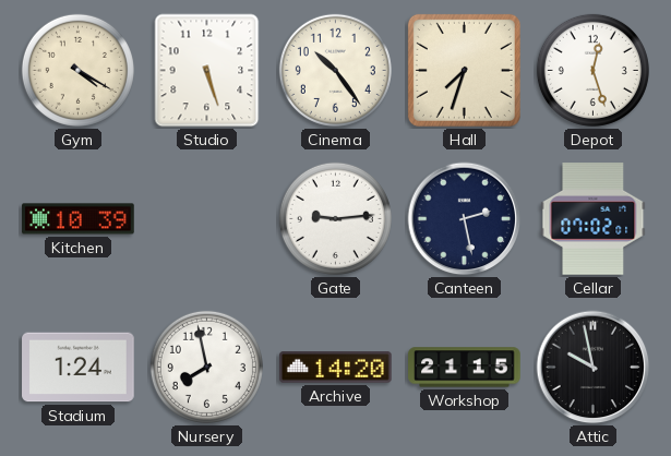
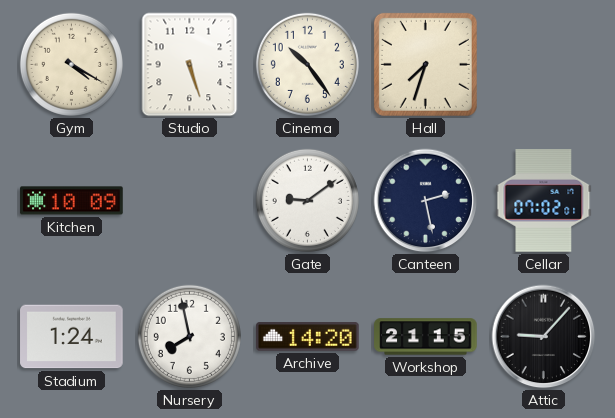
Depot: 12:27 -> none
Kitchen: 10:39 -> 10:09
Gate: 9:14 -> 9:09
Attic: 9:58 -> 9:07
